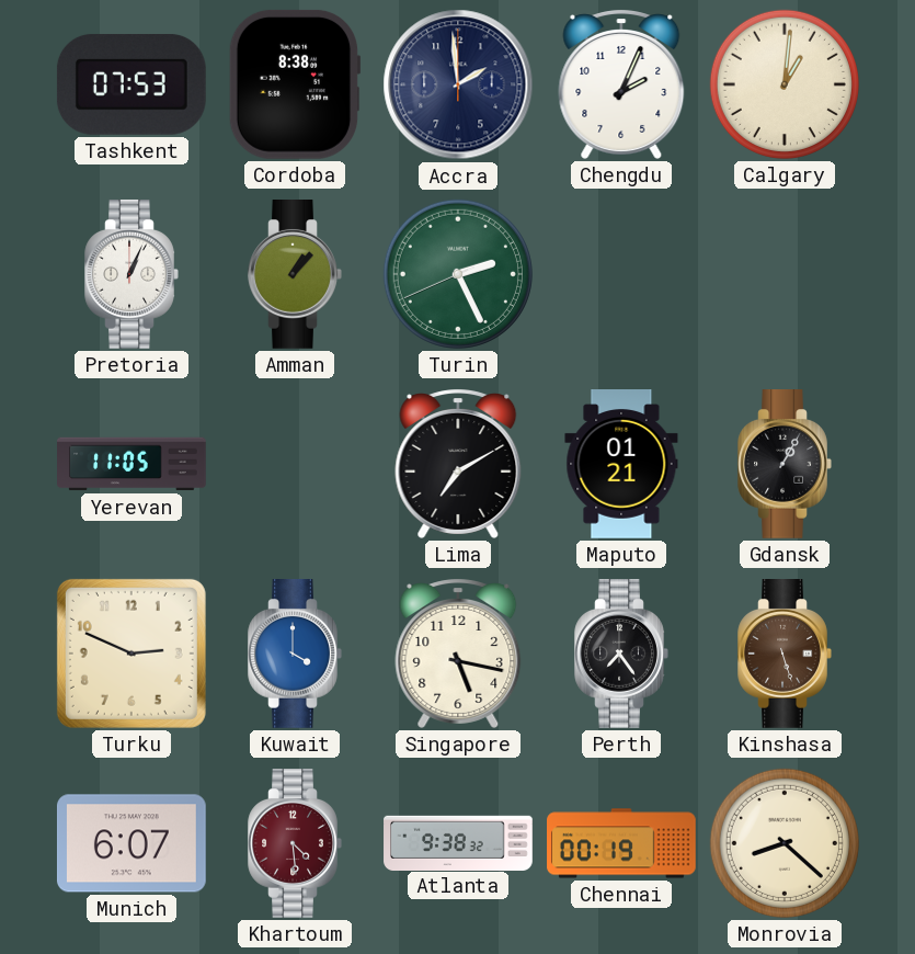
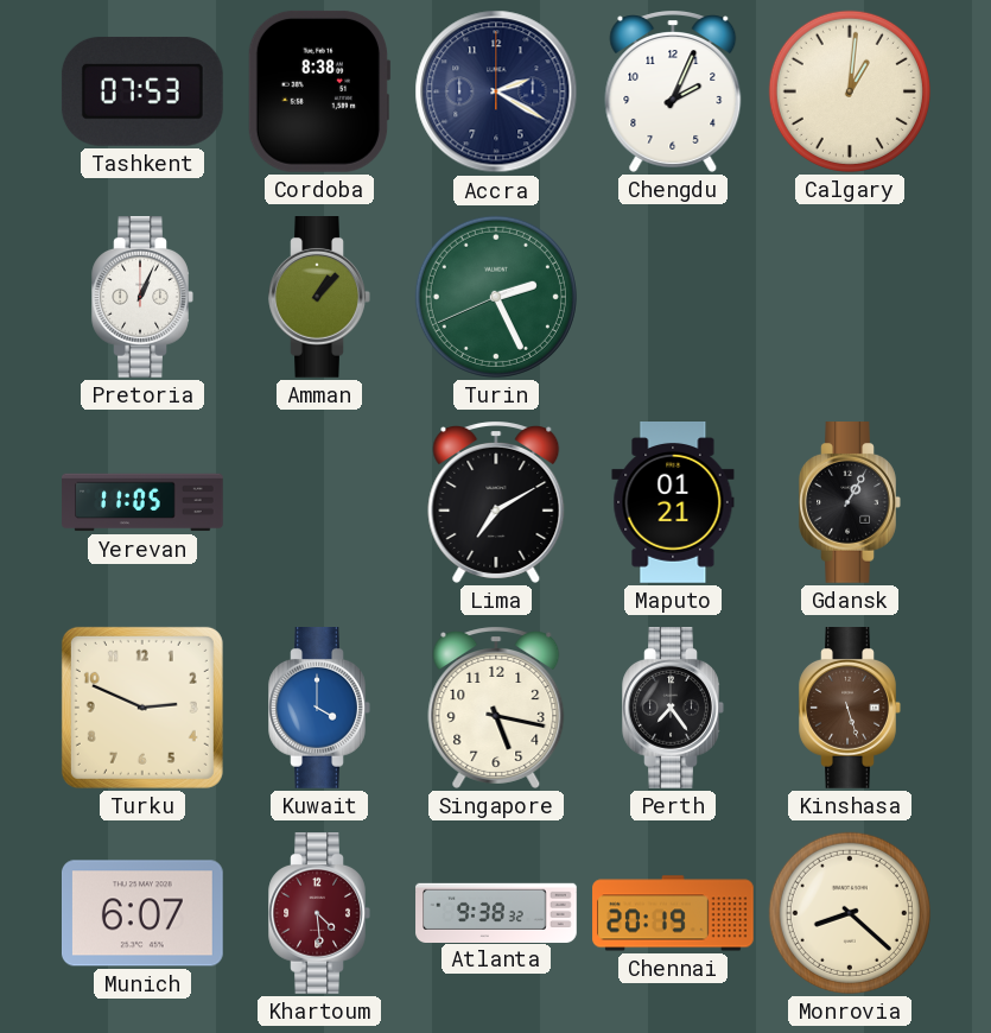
Accra: 1:59 -> 2:20
Chennai: 00:19 -> 20:19
